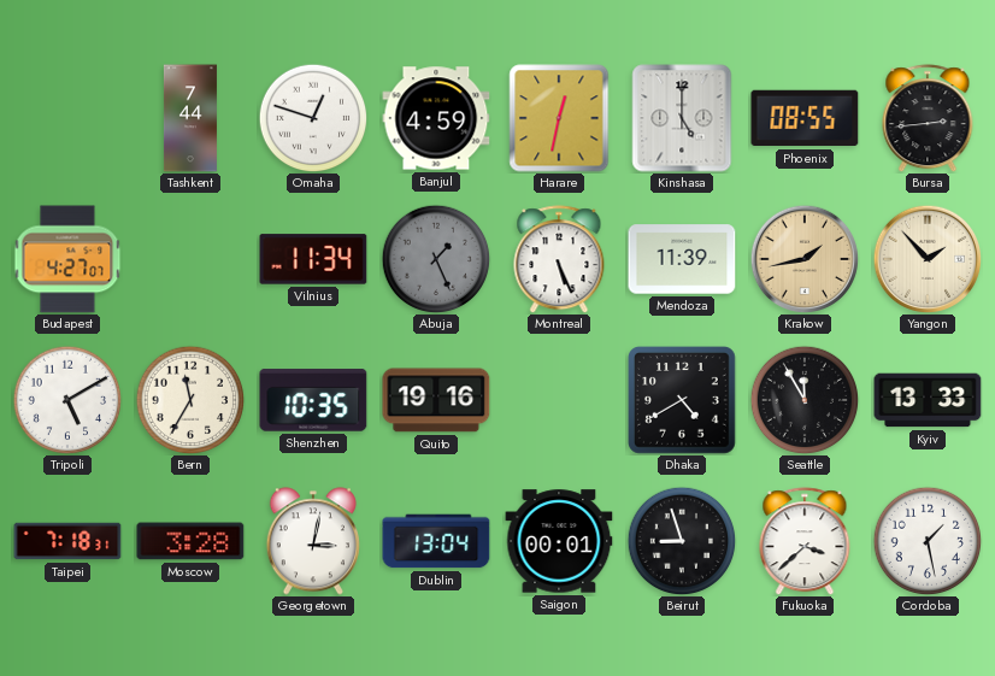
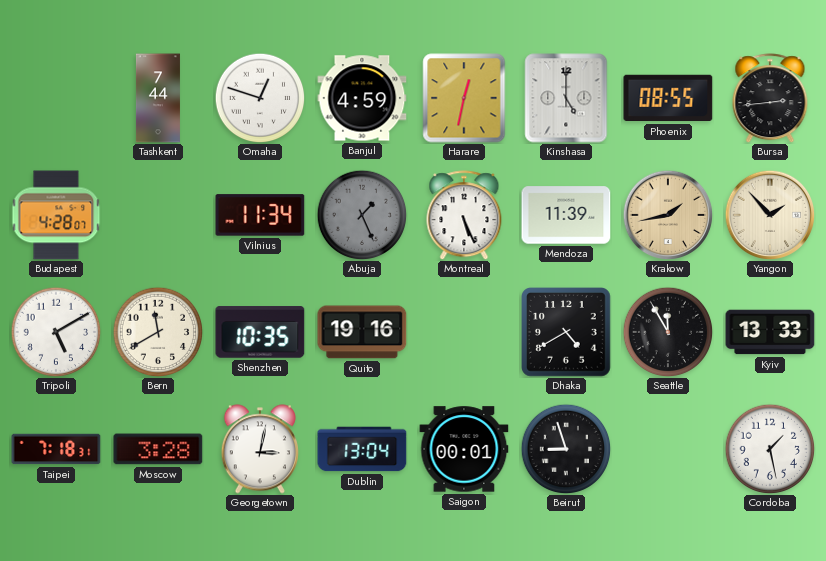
Budapest: 4:27 -> 4:28
Bern: 11:35 -> 11:40
Fukuoka: 3:38 -> none
